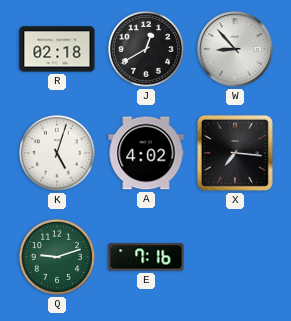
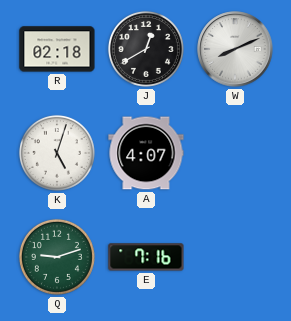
W: 8:53 -> 8:11
A: 4:02 -> 4:07
X: 7:16 -> none
